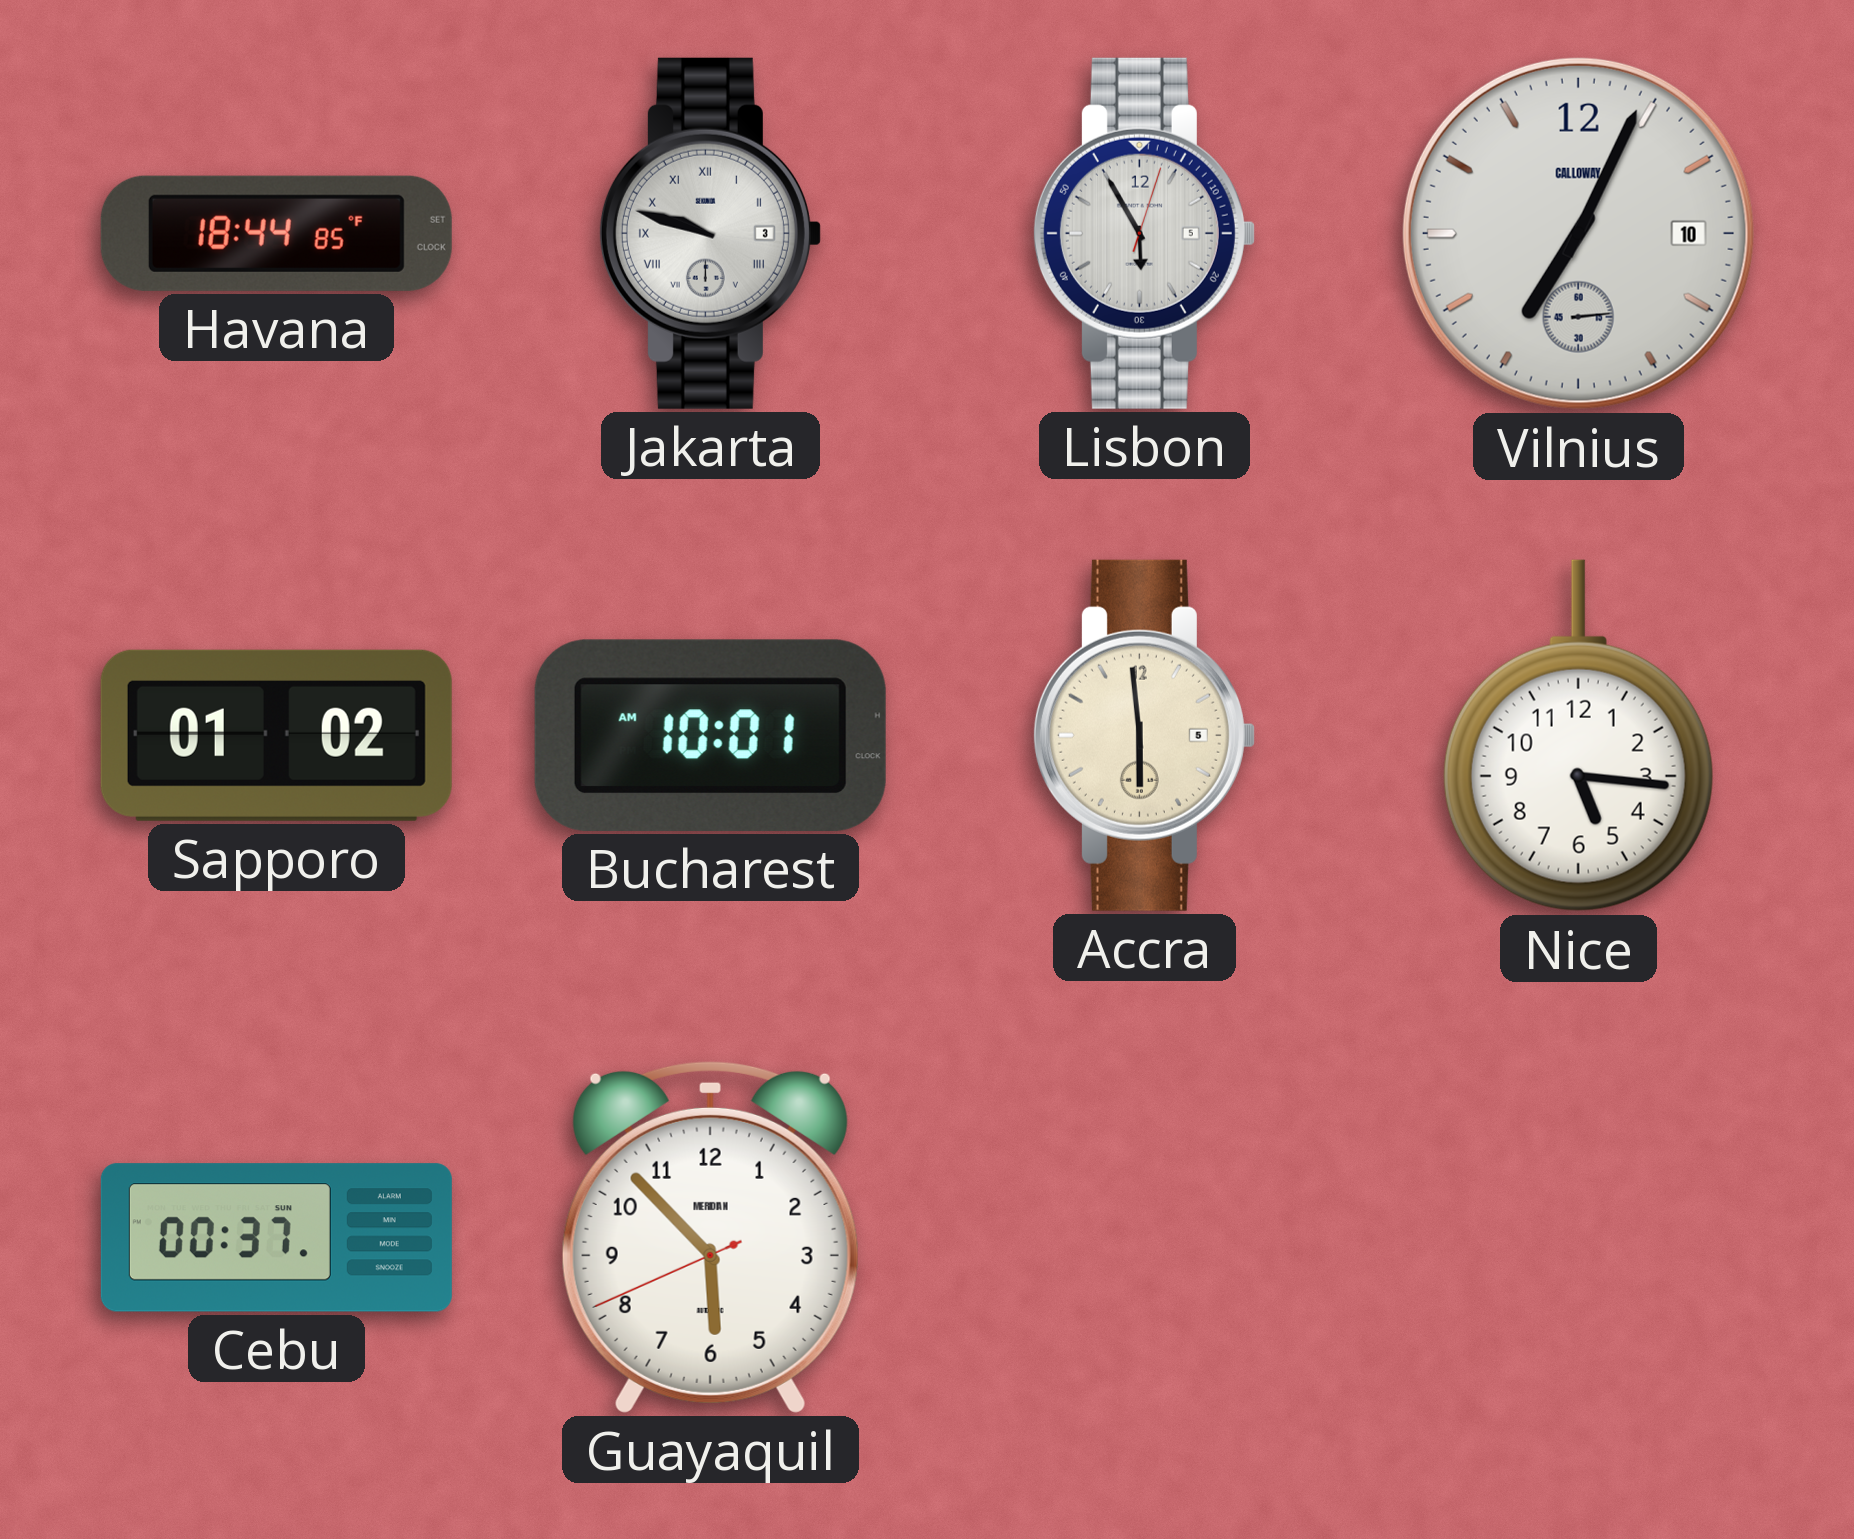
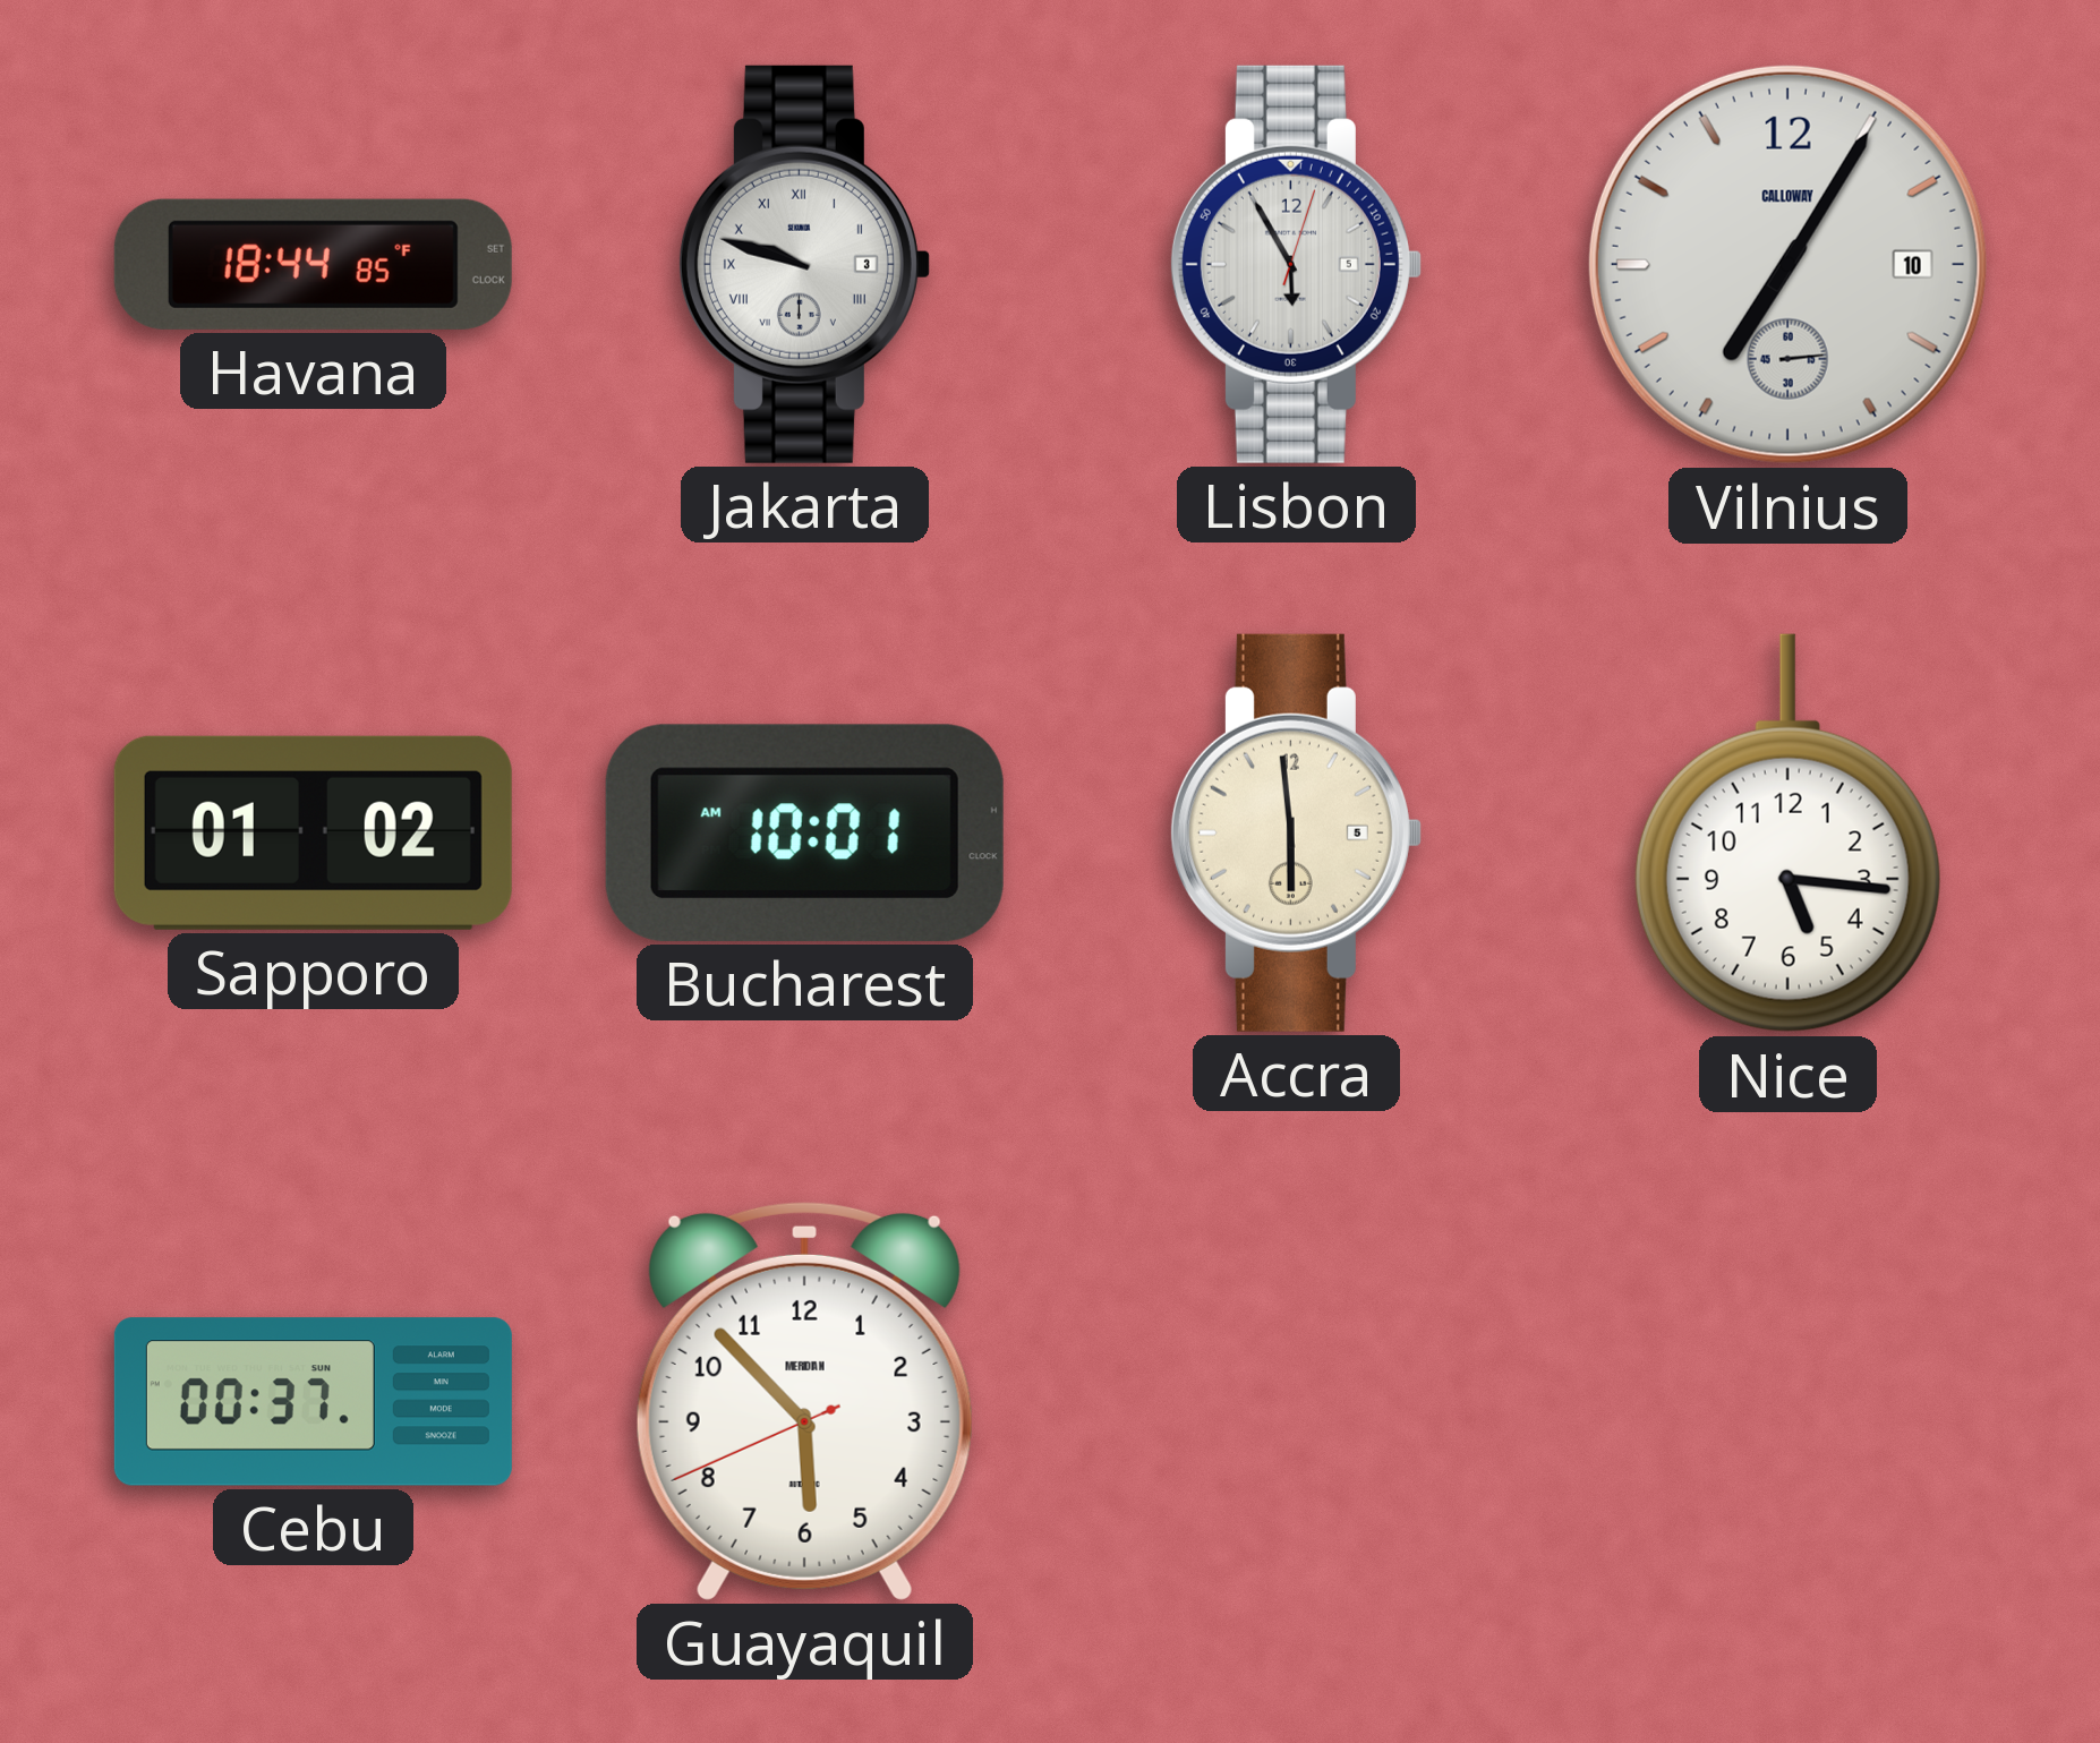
Vilnius: 7:04 -> 7:05
